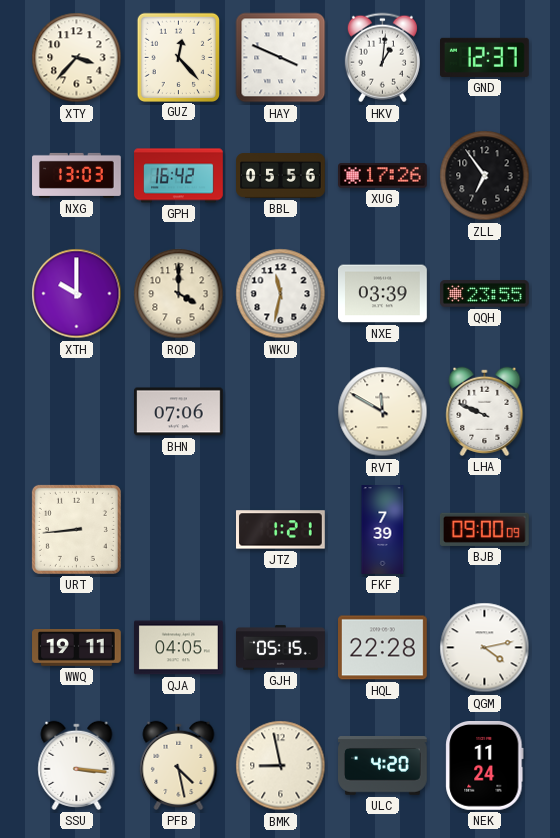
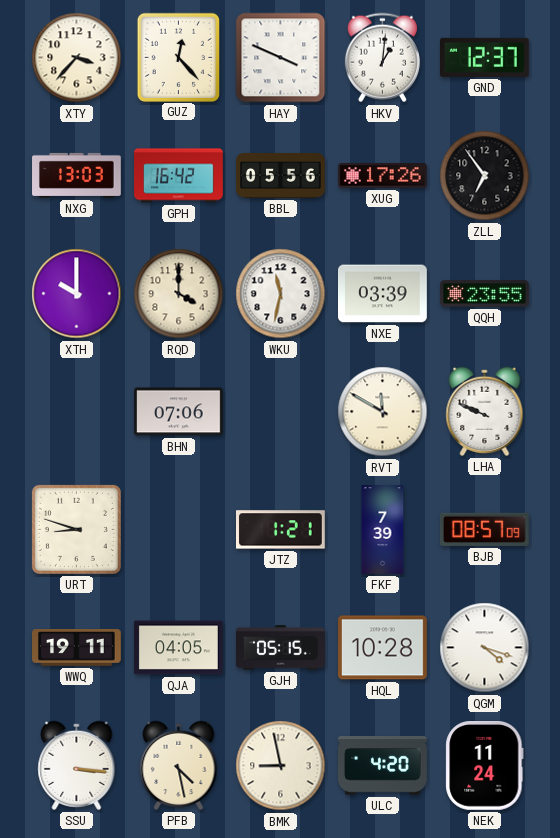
URT: 8:44 -> 8:48
BJB: 09:00 -> 08:57
HQL: 22:28 -> 10:28
QGM: 4:13 -> 4:18
